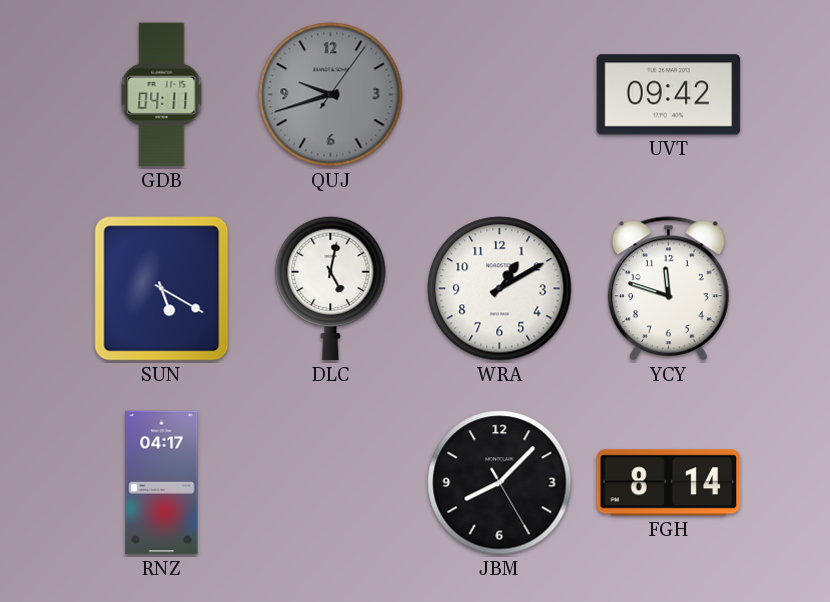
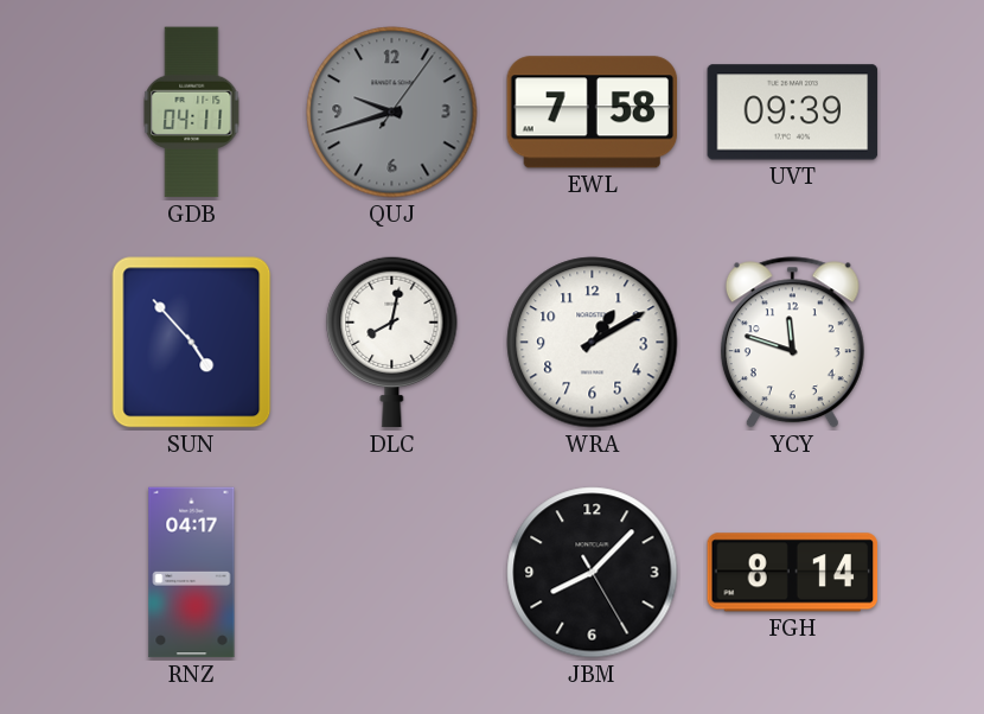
EWL: none -> 7:58
UVT: 09:42 -> 09:39
SUN: 5:20 -> 4:53
DLC: 5:02 -> 8:02
